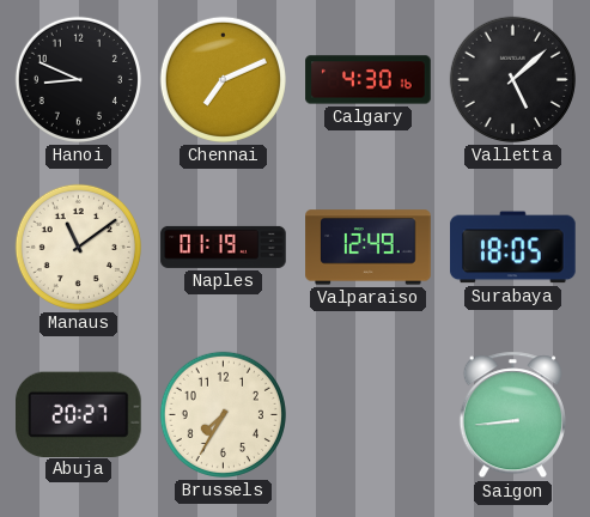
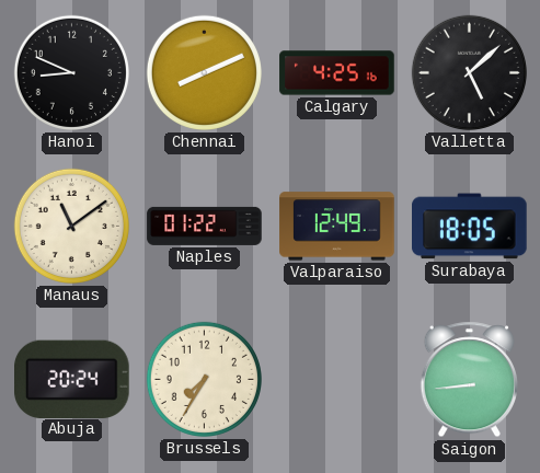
Chennai: 7:11 -> 8:11
Calgary: 4:30 -> 4:25
Naples: 01:19 -> 01:22
Abuja: 20:27 -> 20:24
